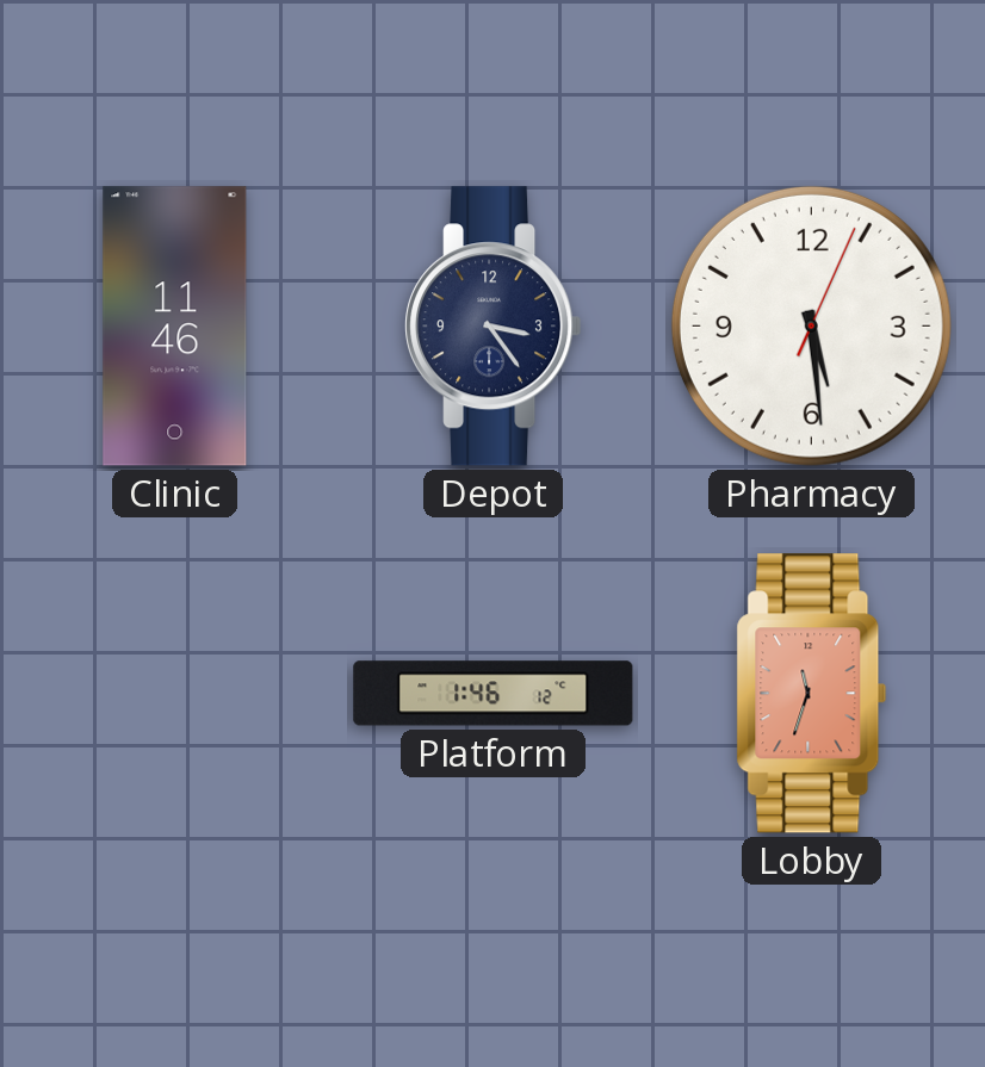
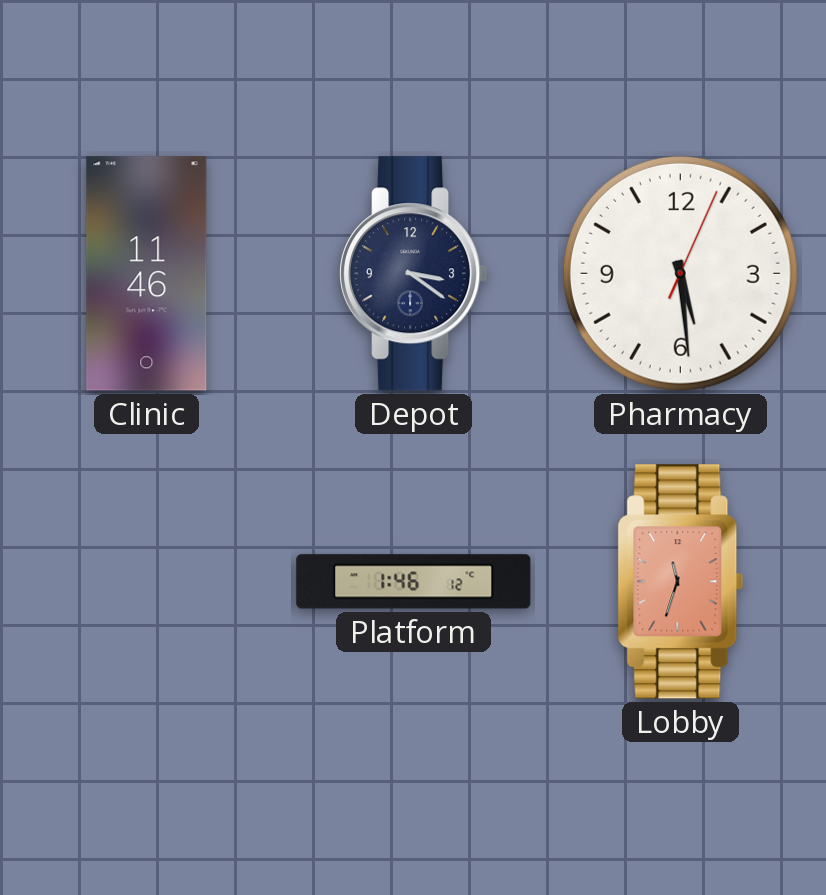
Depot: 3:24 -> 3:21
